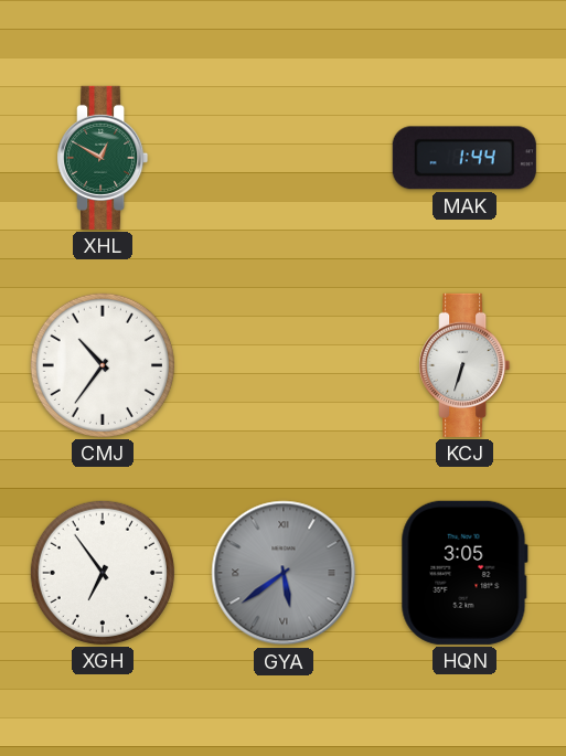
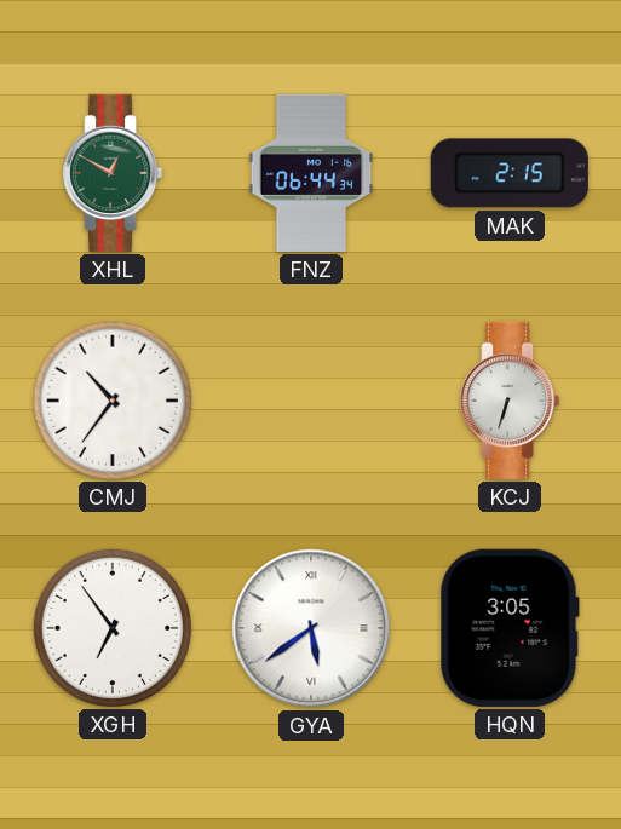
FNZ: none -> 06:44
MAK: 1:44 -> 2:15
GYA dial: grey -> white
